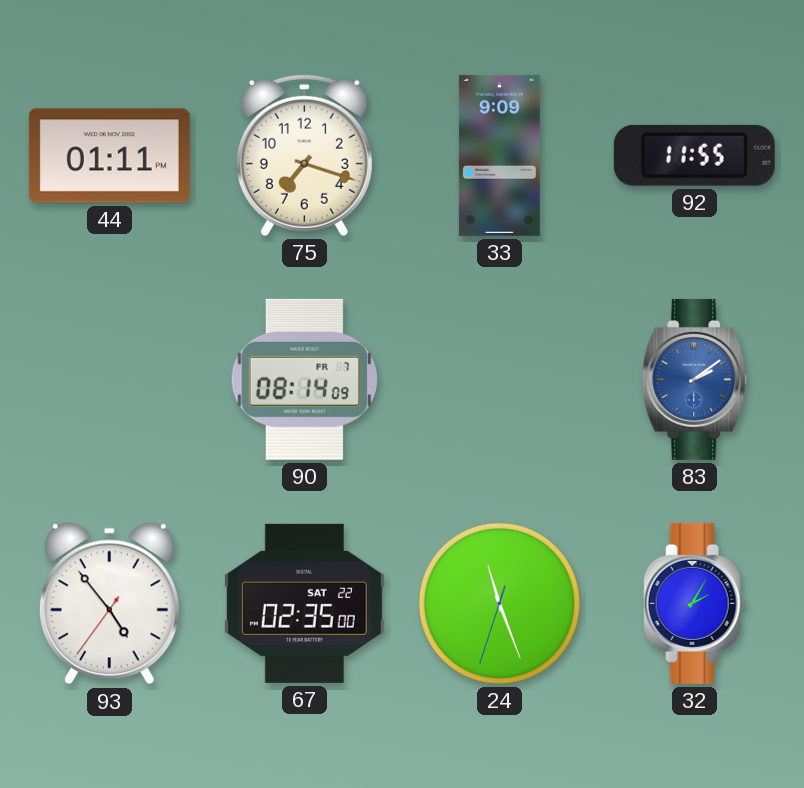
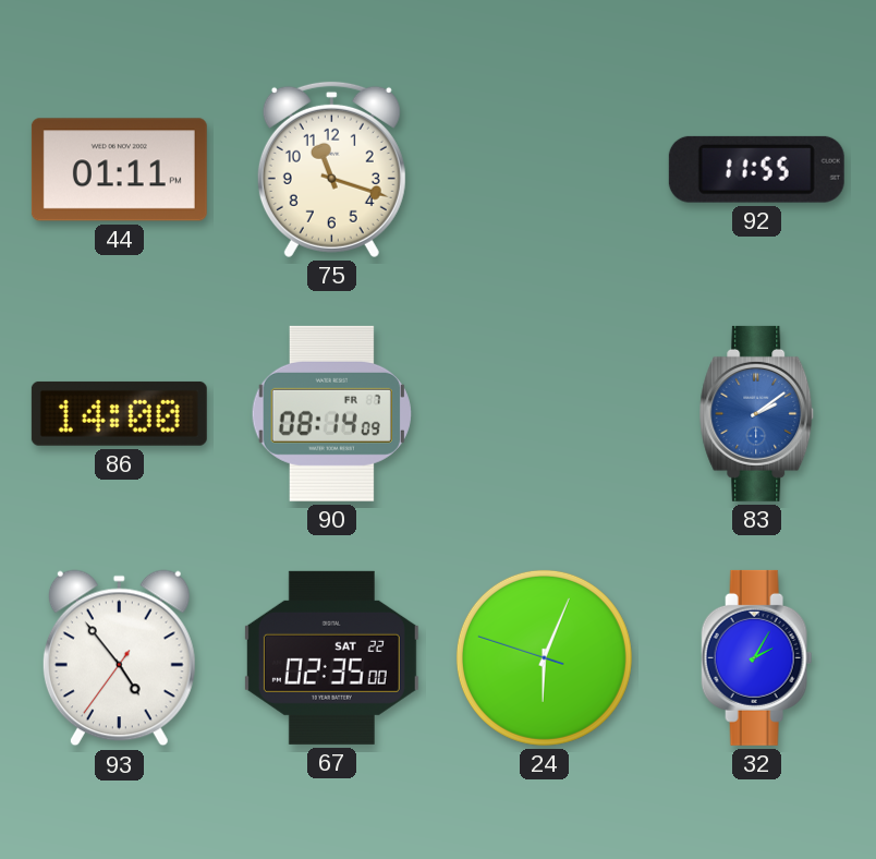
75: 7:18 -> 11:18
33: 9:09 -> none
86: none -> 14:00
24: 11:26 -> 6:03
